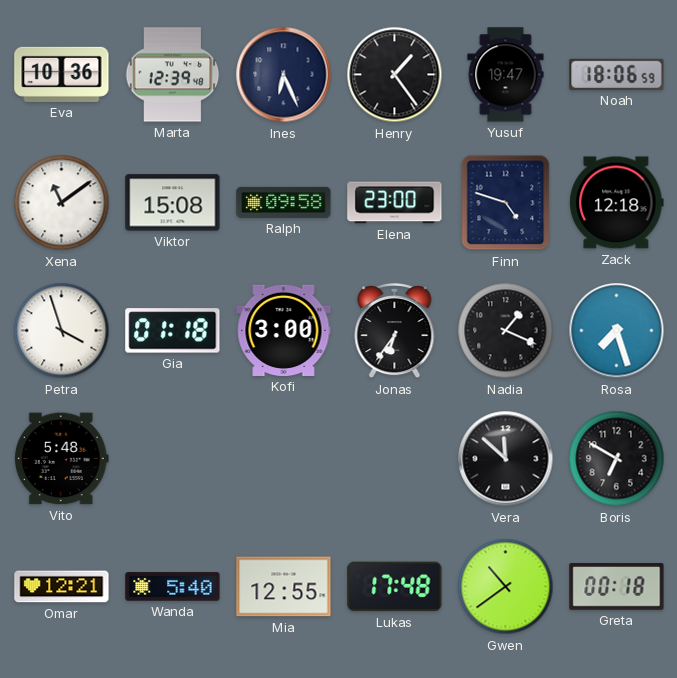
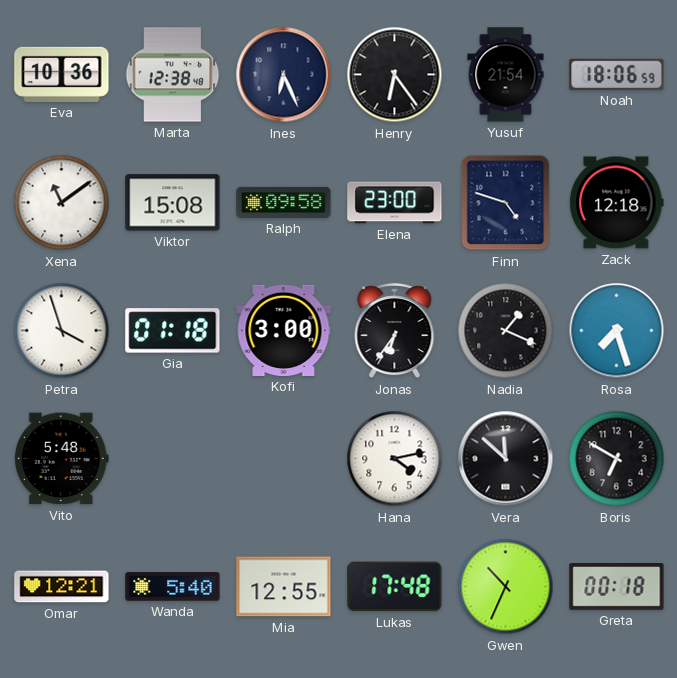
Marta: 12:39 -> 12:38
Henry: 1:24 -> 6:24
Yusuf: 19:47 -> 21:54
Hana: none -> 4:13
Gwen: 10:39 -> 10:34
